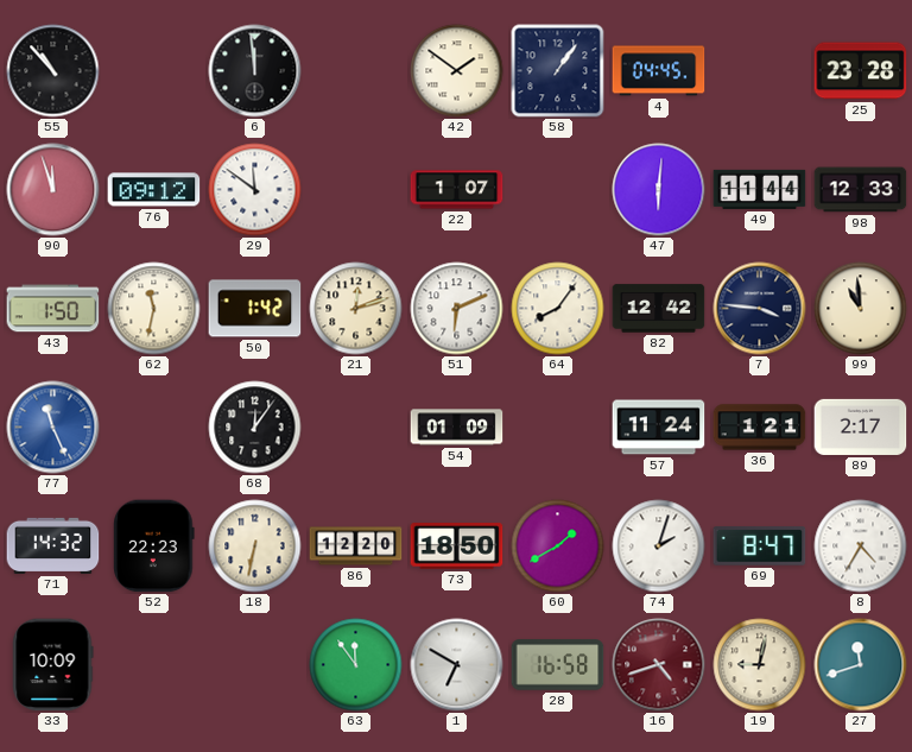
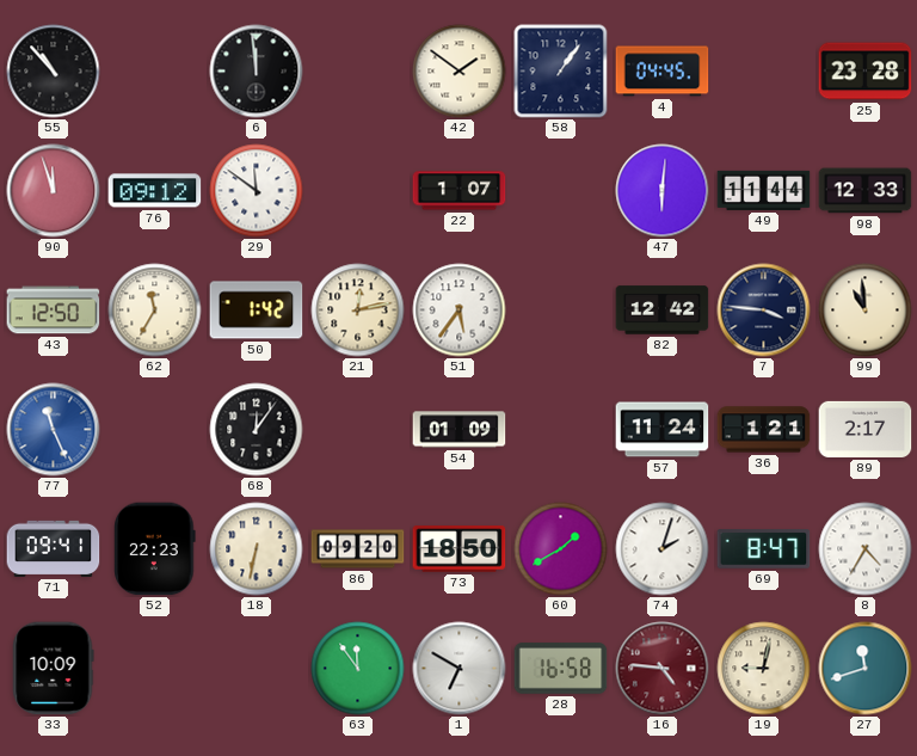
43: 1:50 -> 12:50
62: 11:32 -> 11:35
21: 12:12 -> 12:13
51: 6:11 -> 5:36
64: 8:06 -> none
71: 14:32 -> 09:41
86: 12:20 -> 09:20
16: 4:42 -> 4:46
